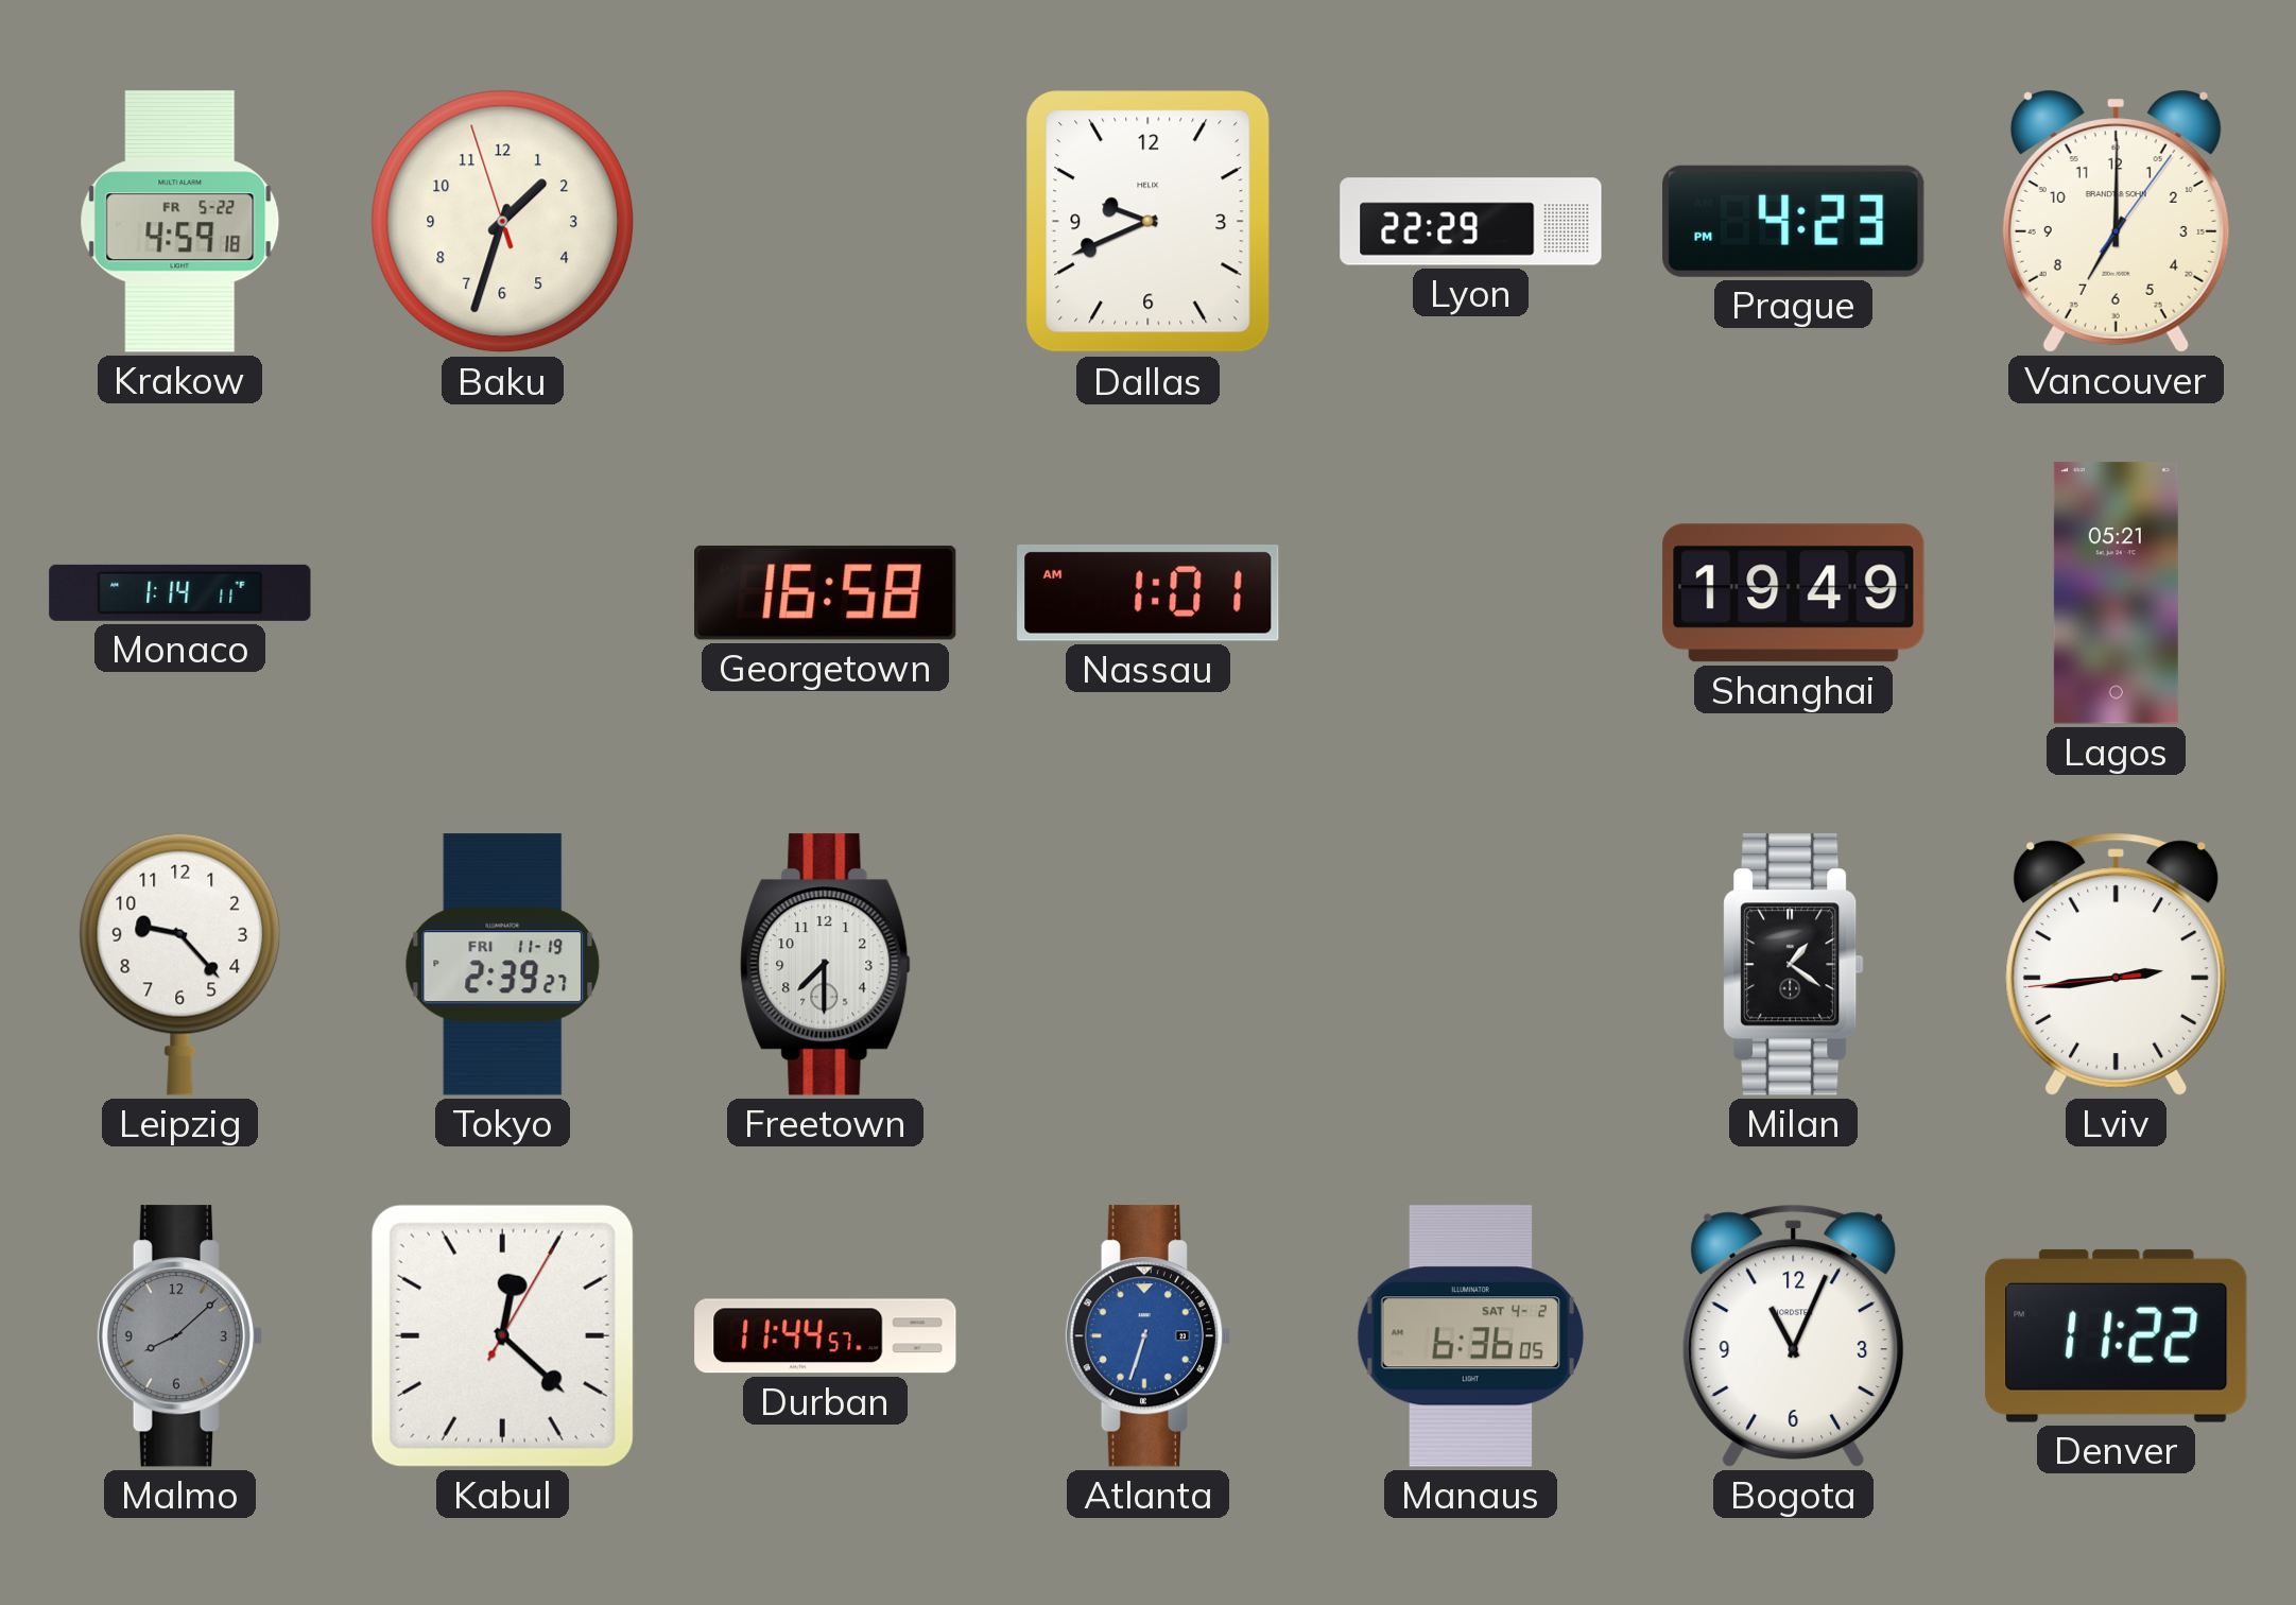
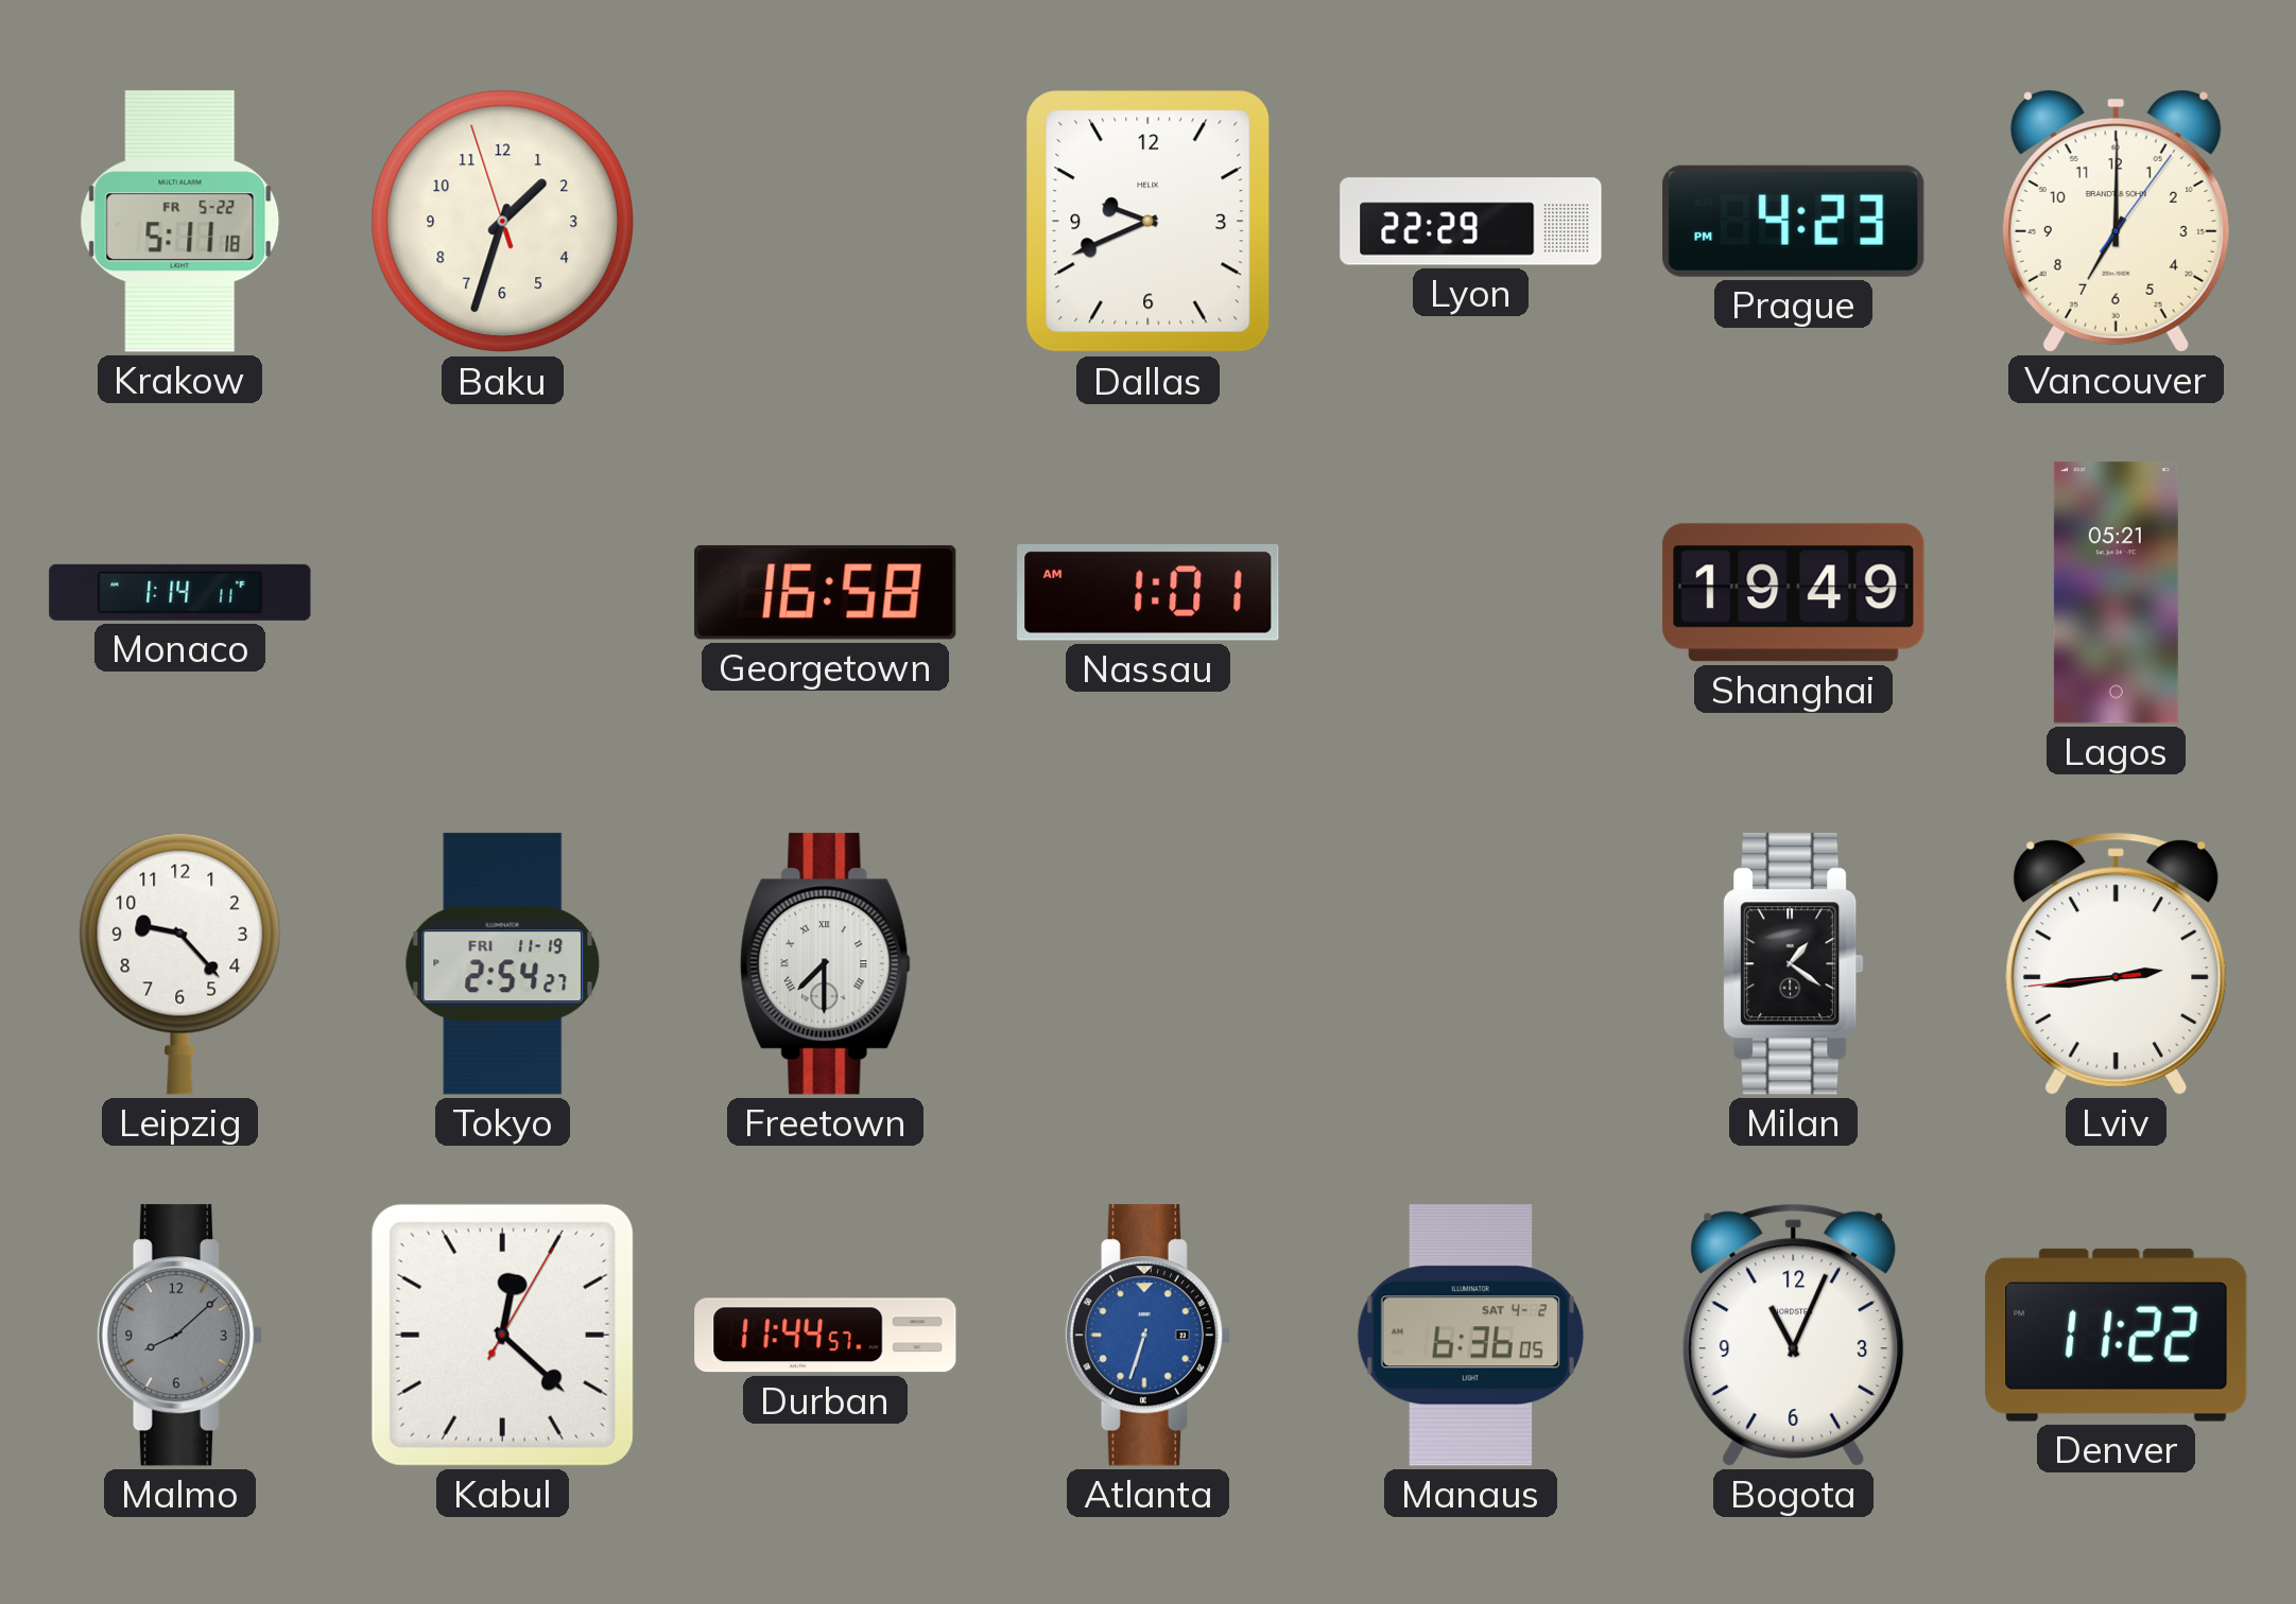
Krakow: 4:59 -> 5:11
Tokyo: 2:39 -> 2:54
Freetown numerals: Arabic -> Roman
